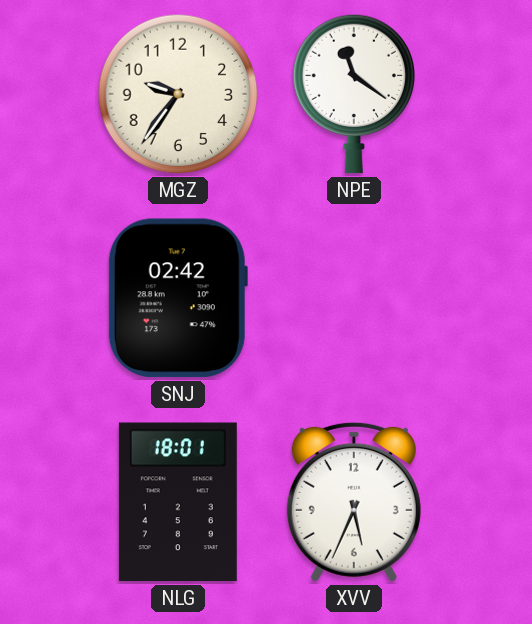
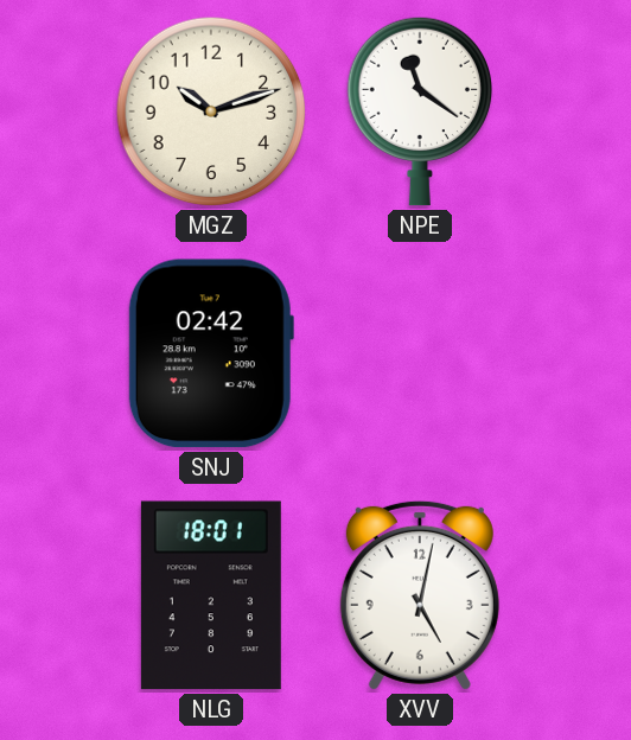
MGZ: 9:36 -> 10:12
XVV: 5:34 -> 5:02
